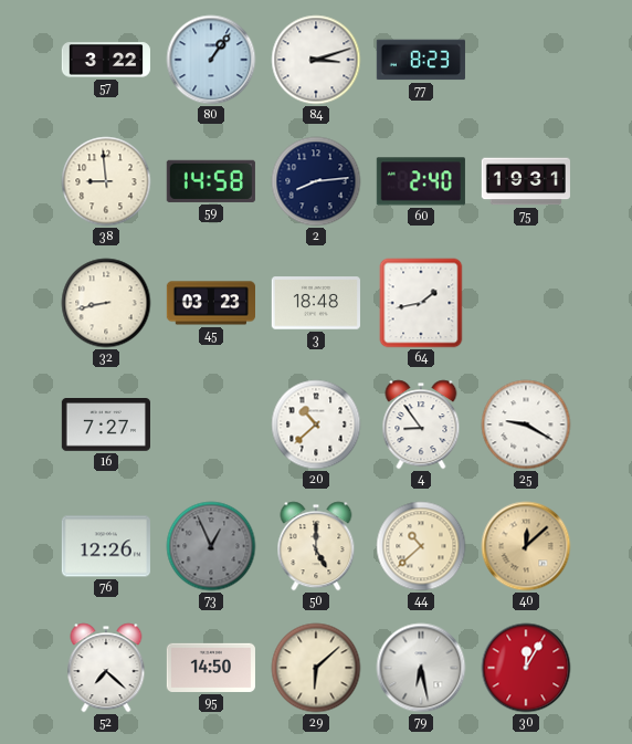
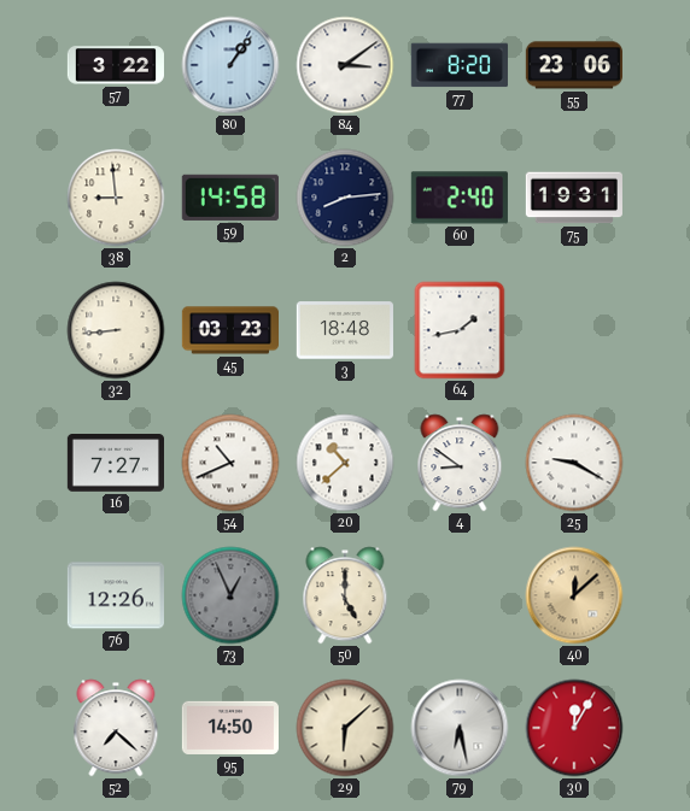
84: 3:12 -> 3:09
77: 8:23 -> 8:20
55: none -> 23:06
32: 8:43 -> 8:44
54: none -> 10:41
4: 8:54 -> 8:51
44: 10:38 -> none
